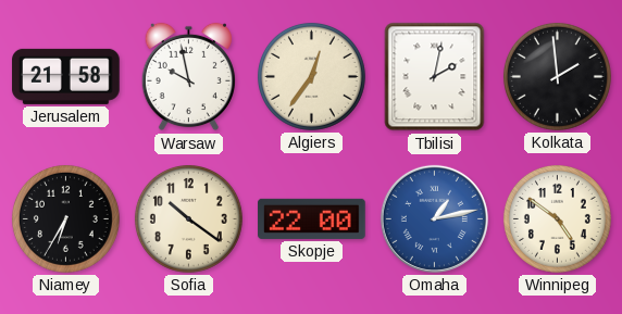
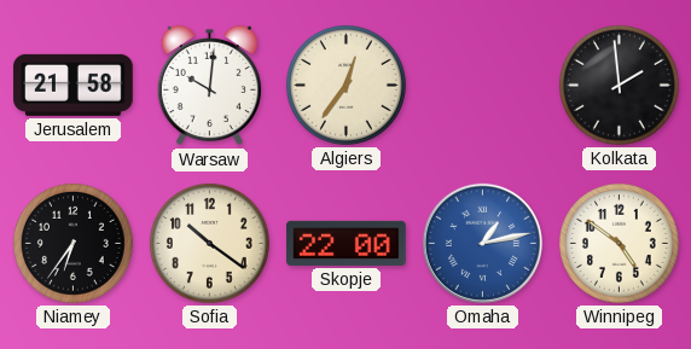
Warsaw: 9:58 -> 10:01
Tbilisi: 2:02 -> none
Niamey: 6:35 -> 6:36
